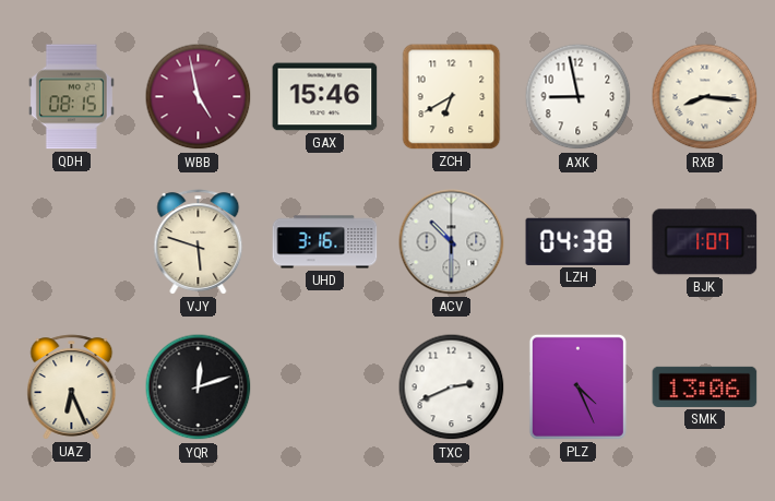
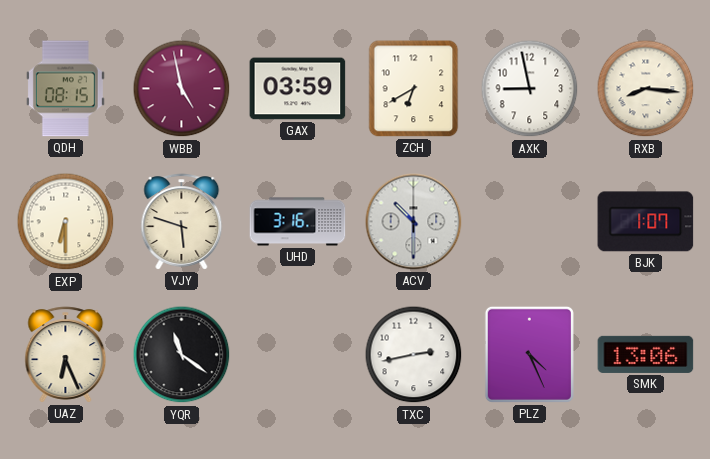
GAX: 15:46 -> 03:59
EXP: none -> 6:30
LZH: 04:38 -> none
YQR: 12:12 -> 11:21
TXC: 2:41 -> 2:43
